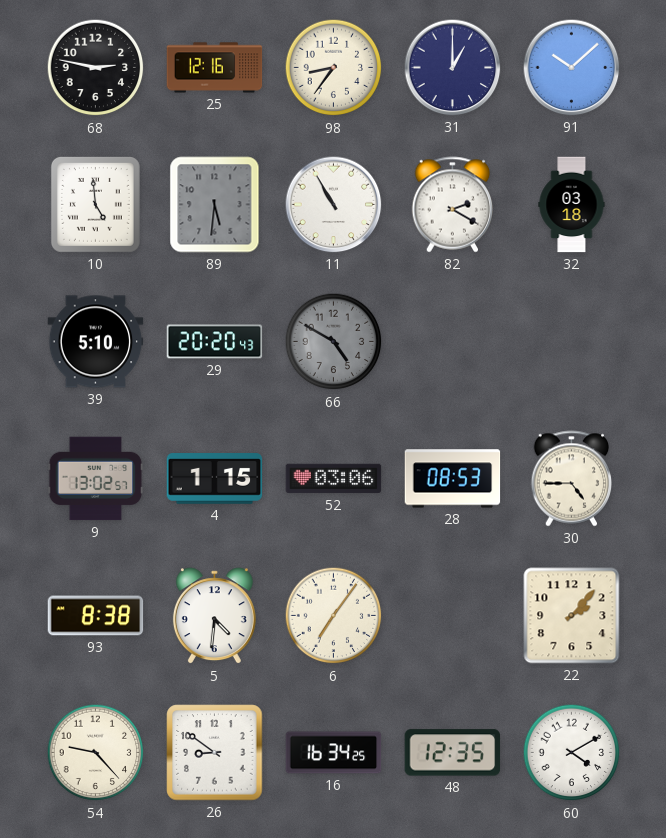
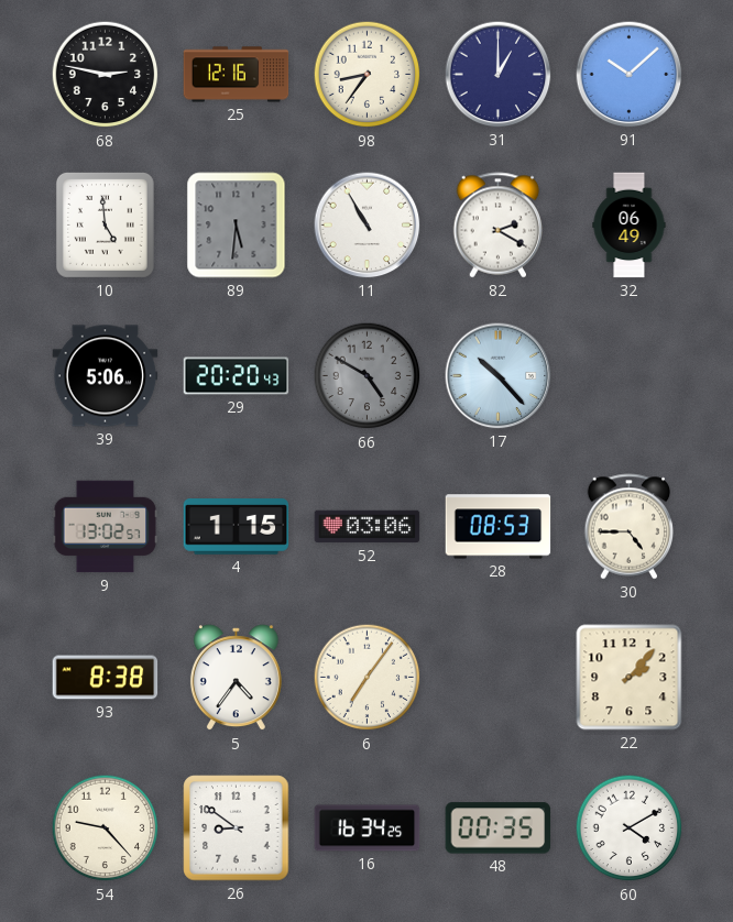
32: 03:18 -> 06:49
39: 5:10 -> 5:06
17: none -> 10:23
5: 4:31 -> 4:36
48: 12:35 -> 00:35
